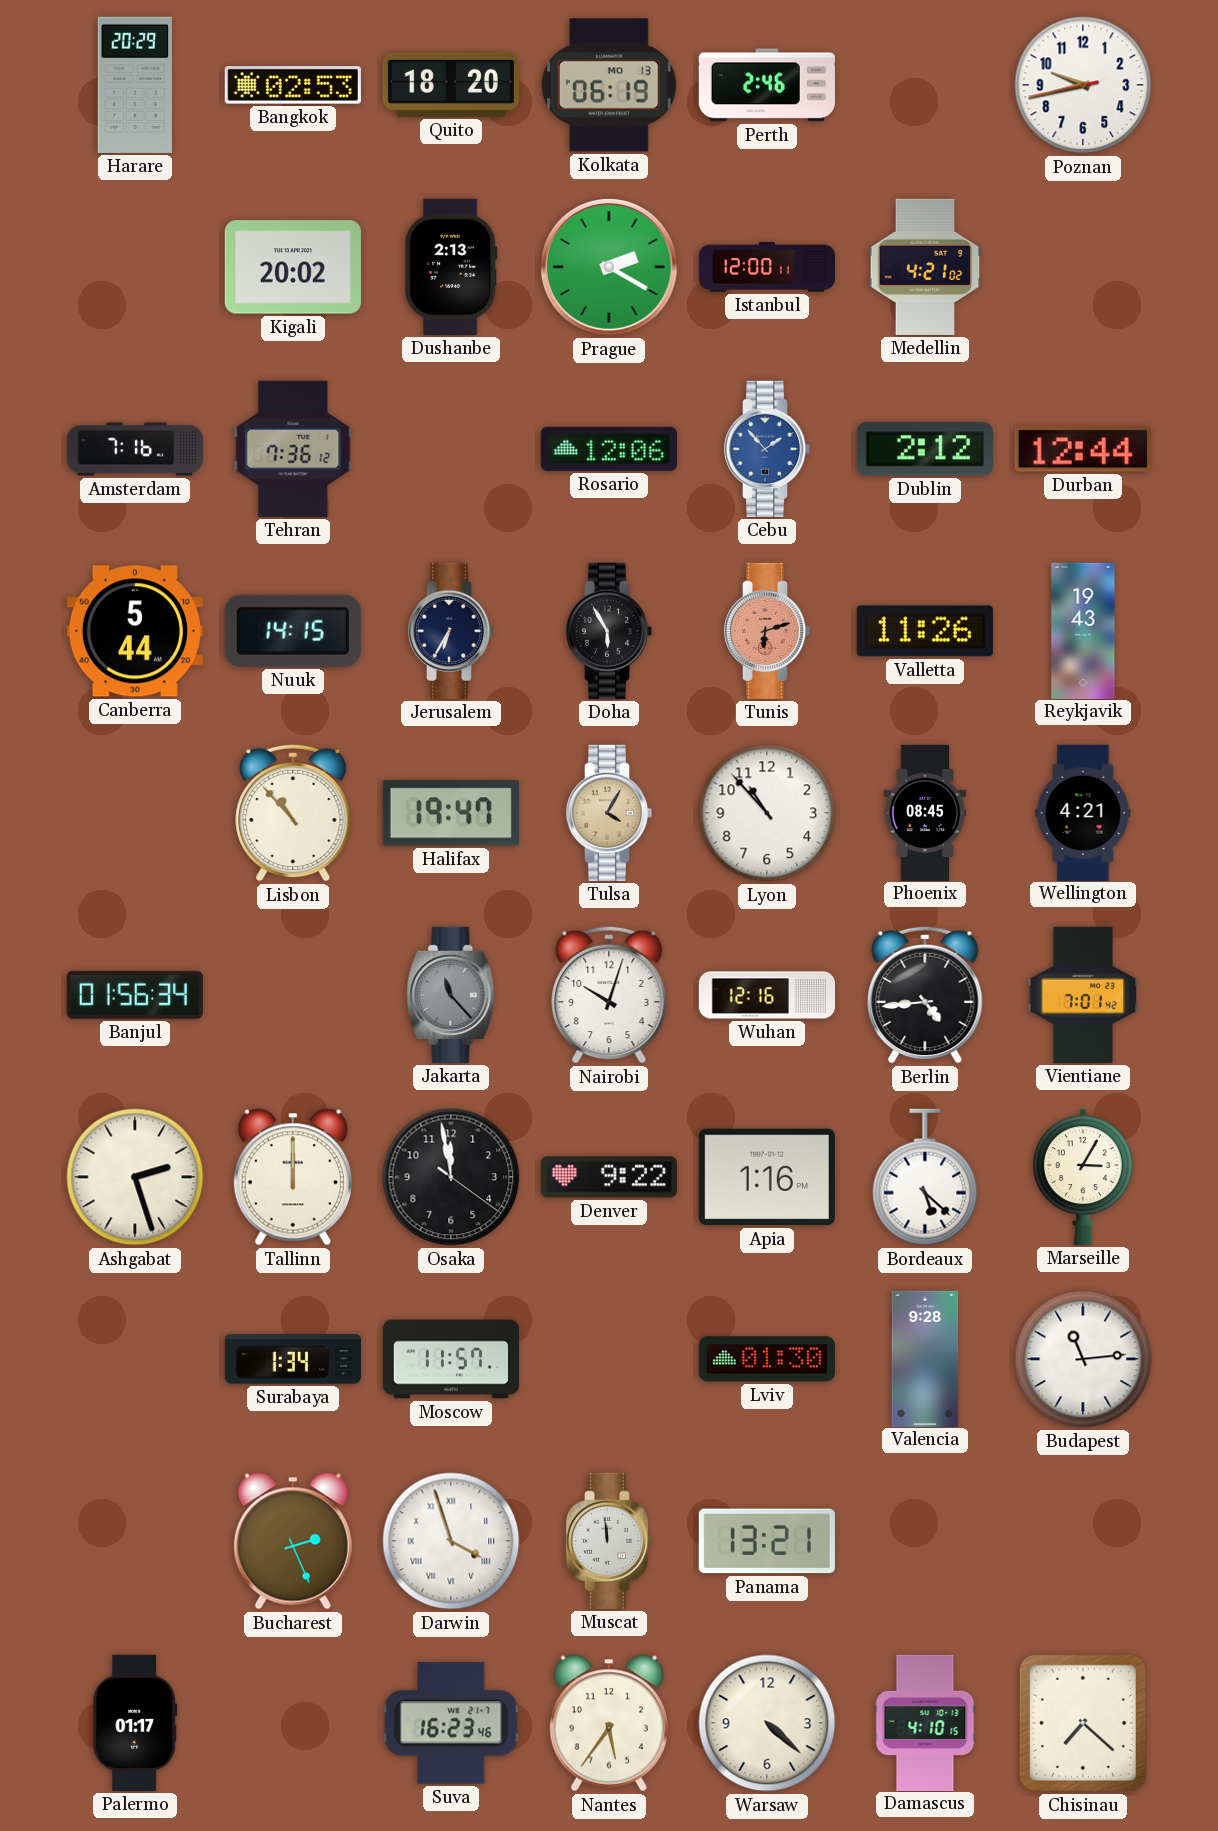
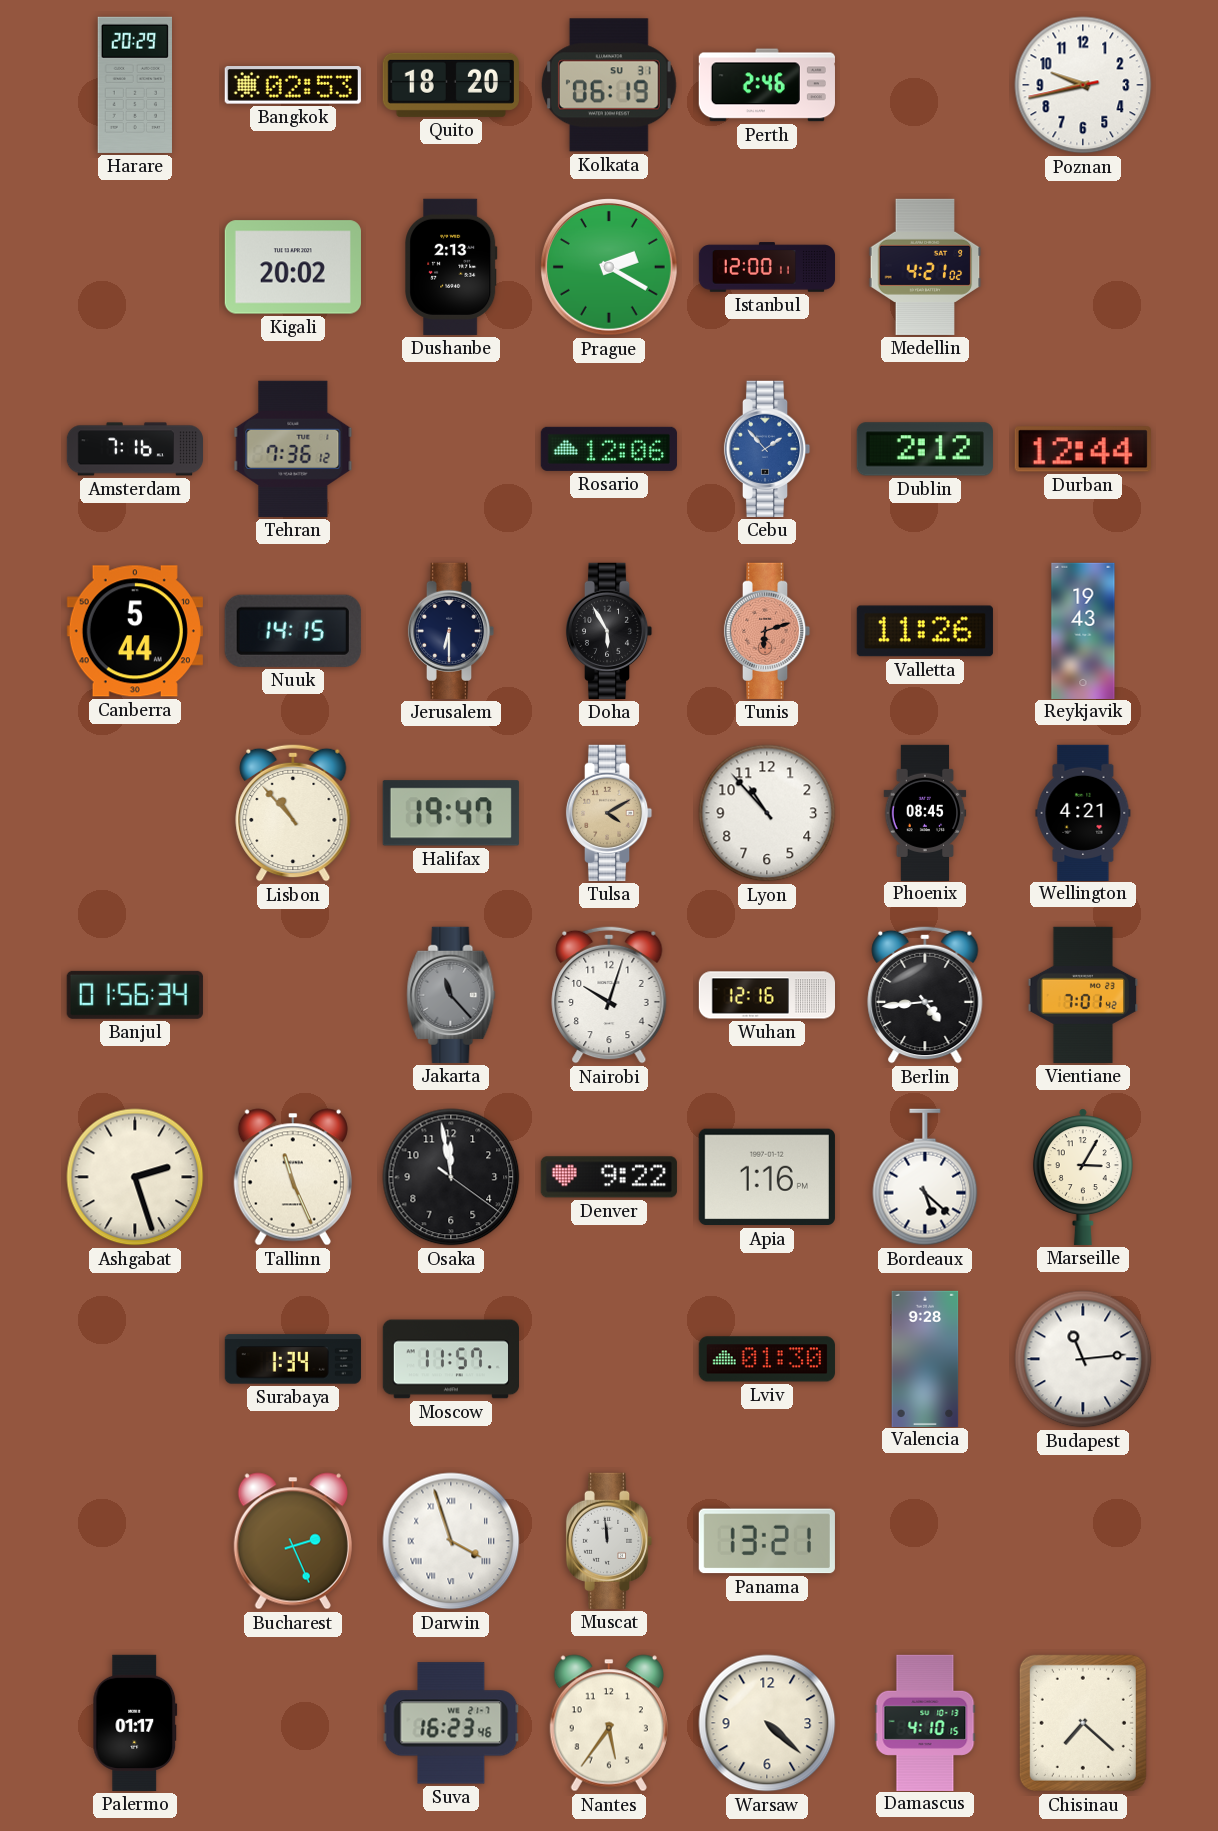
Kolkata date: MO 13 -> SU 31
Jerusalem: 6:35 -> 6:30
Tulsa: 4:05 -> 4:10
Tallinn: 12:00 -> 11:26
